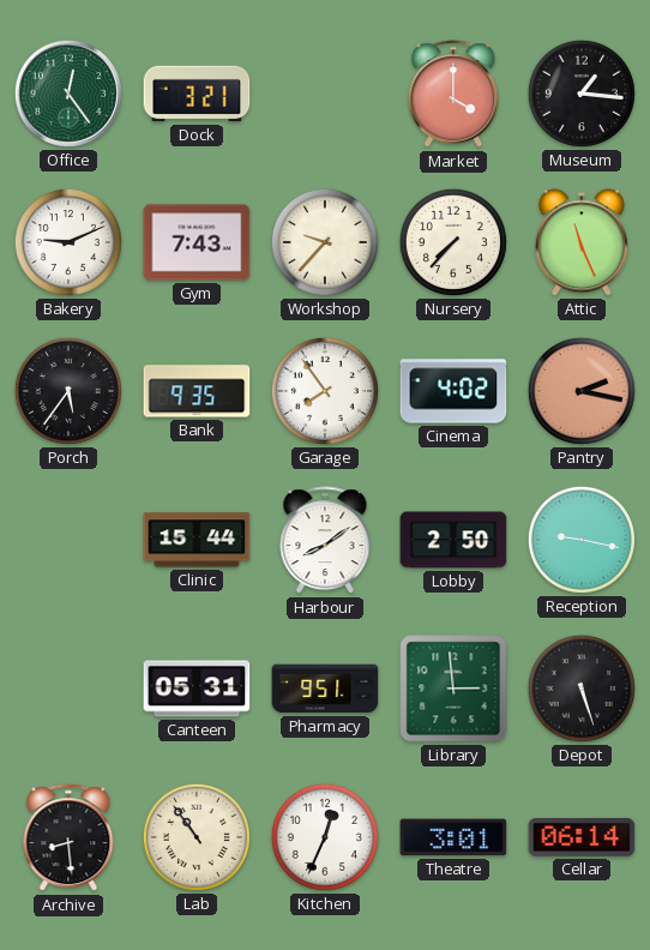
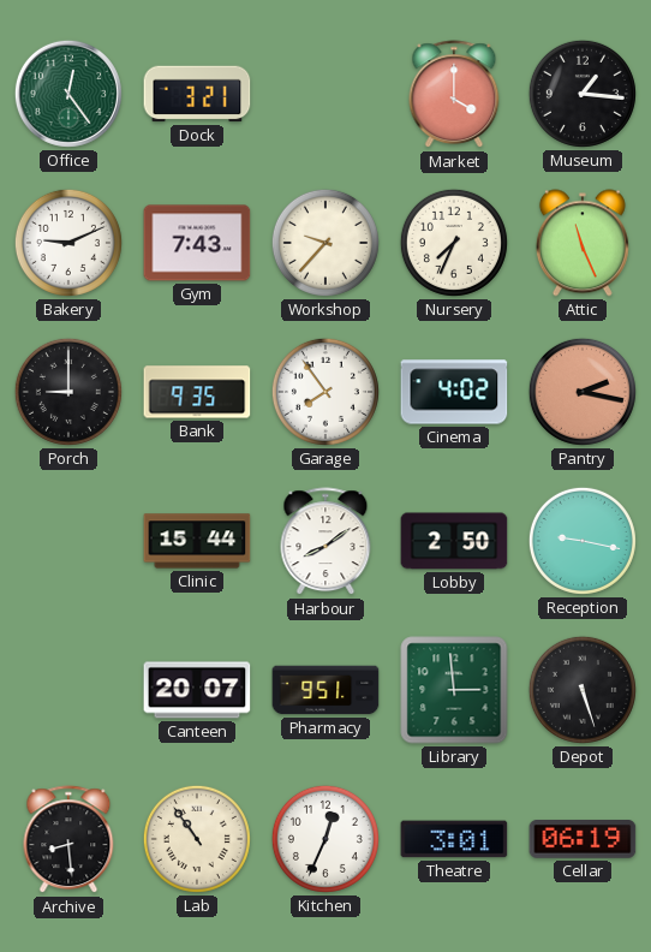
Nursery: 7:37 -> 7:34
Porch: 5:36 -> 9:00
Canteen: 05:31 -> 20:07
Cellar: 06:14 -> 06:19
